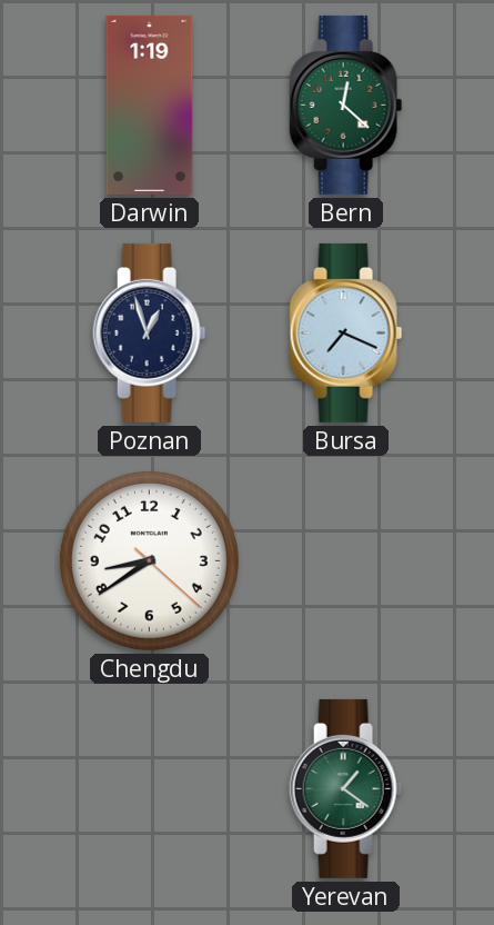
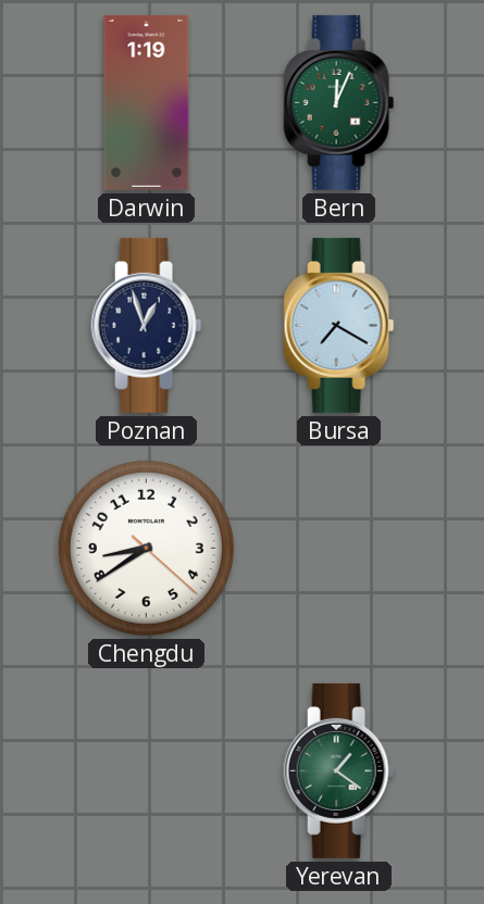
Bern: 12:22 -> 12:04
Bursa: 7:19 -> 7:20
